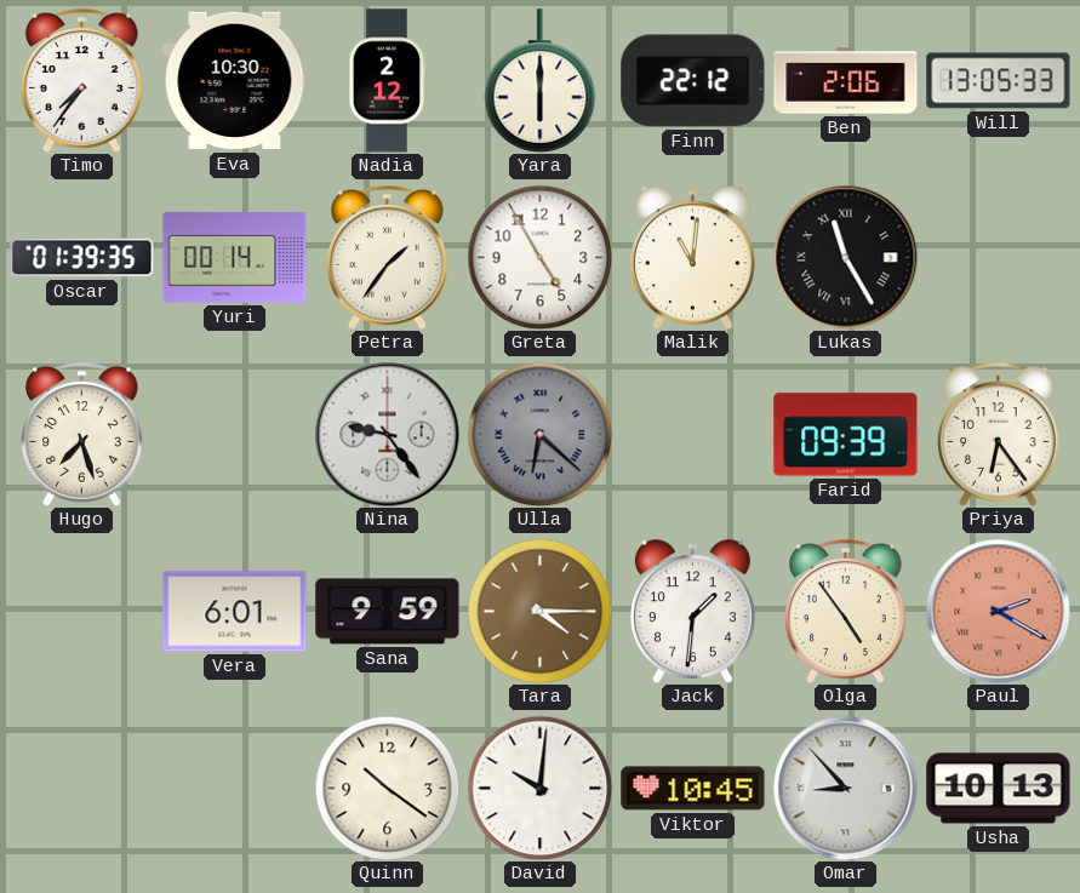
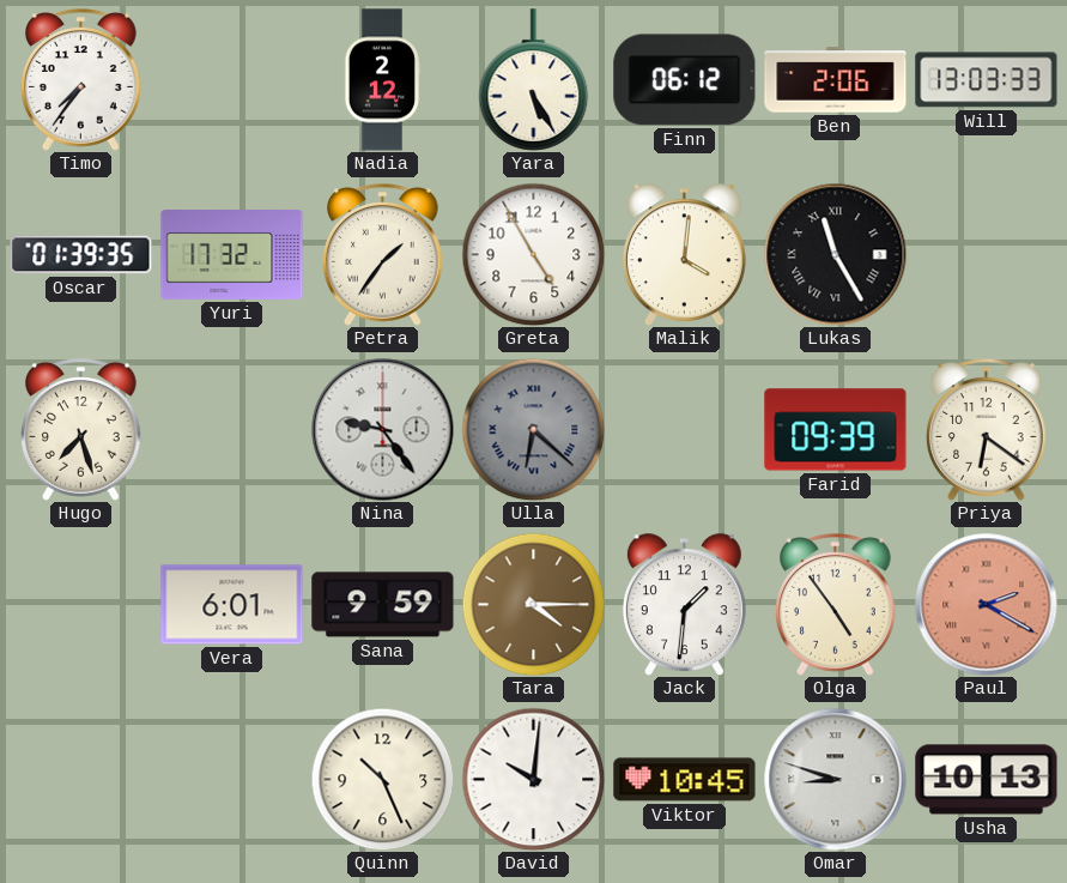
Eva: 10:30 -> none
Yara: 6:00 -> 5:25
Finn: 22:12 -> 06:12
Will: 13:05 -> 13:03
Yuri: 00:14 -> 17:32
Malik: 11:01 -> 4:01
Priya: 6:24 -> 6:21
Quinn: 10:21 -> 10:26
Omar: 8:53 -> 8:48
